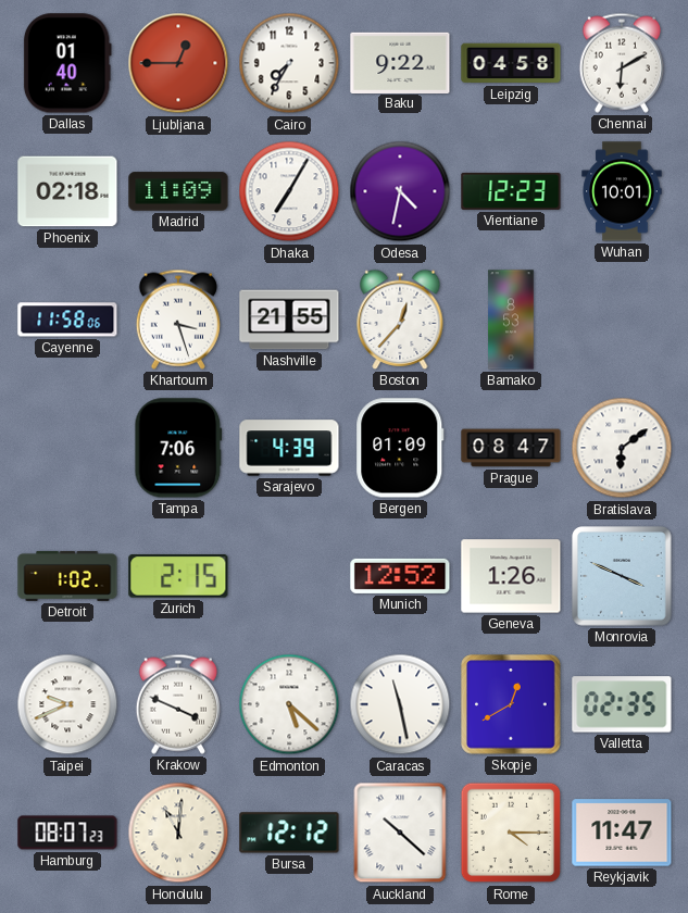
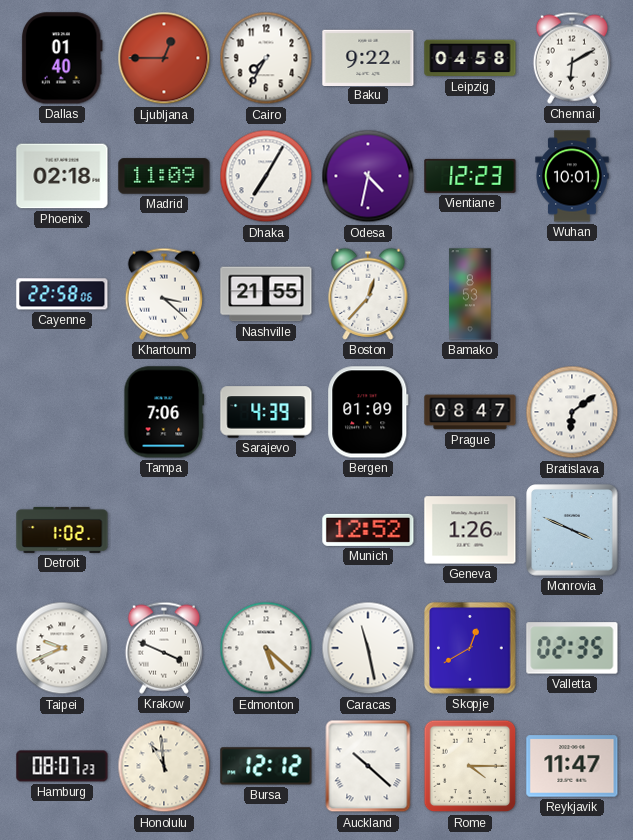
Cayenne: 11:58 -> 22:58
Khartoum: 3:27 -> 3:22
Zurich: 2:15 -> none
Honolulu: 11:01 -> 10:59
